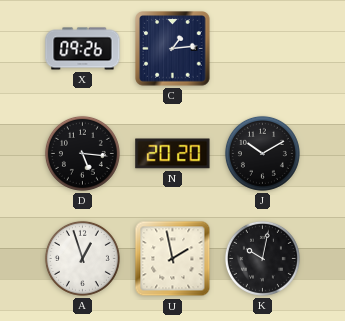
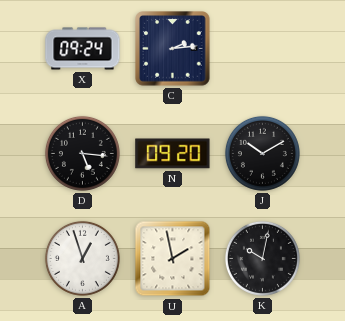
X: 09:26 -> 09:24
C: 1:14 -> 2:14
N: 20:20 -> 09:20
